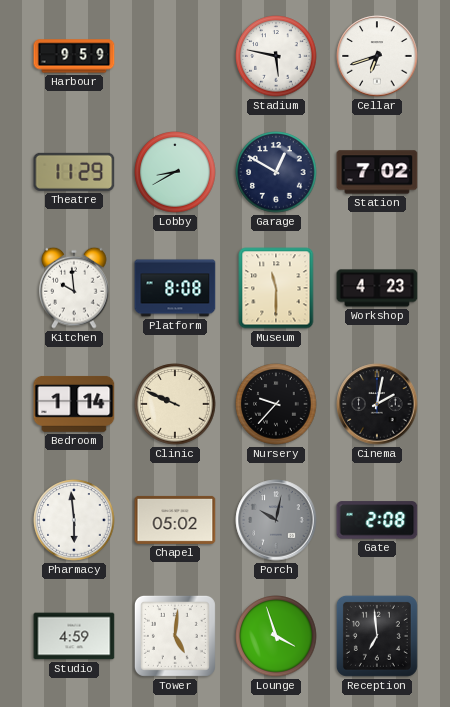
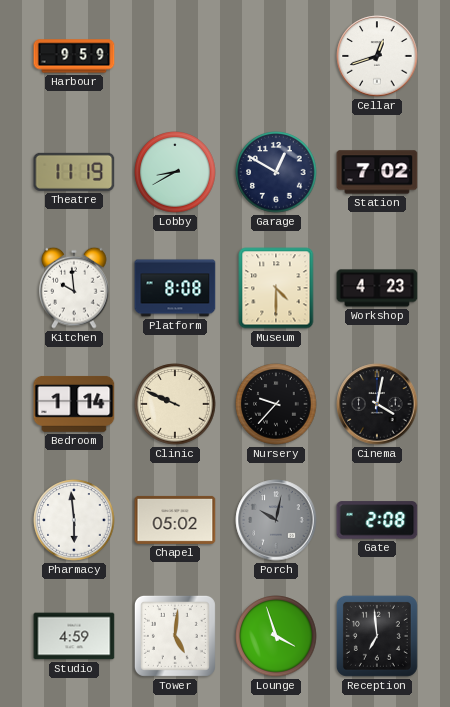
Stadium: 5:47 -> none
Cellar: 6:42 -> 12:42
Theatre: 11:29 -> 11:19
Museum: 11:30 -> 4:30
Cinema: 2:02 -> 4:02
